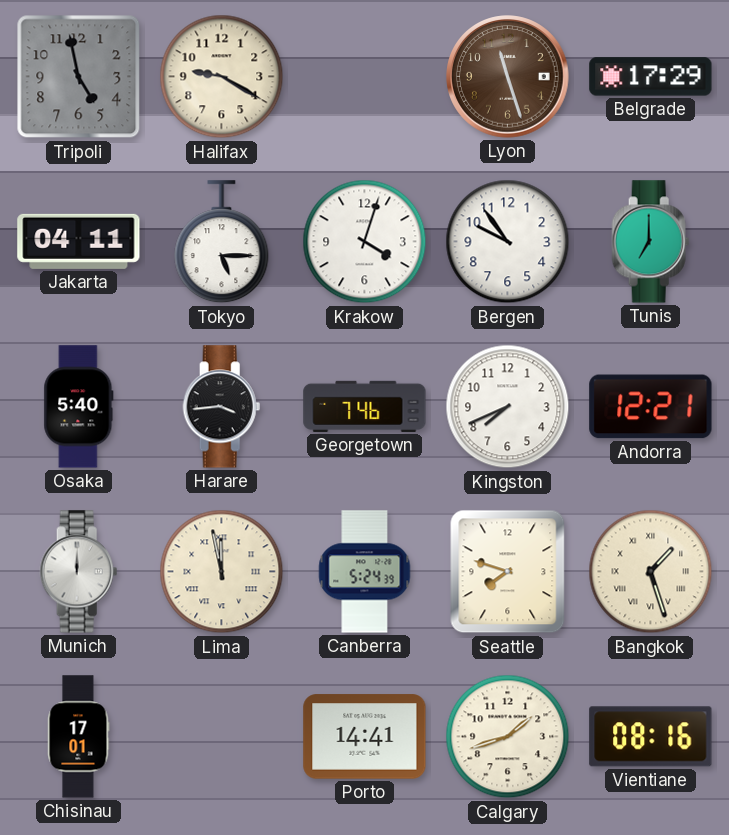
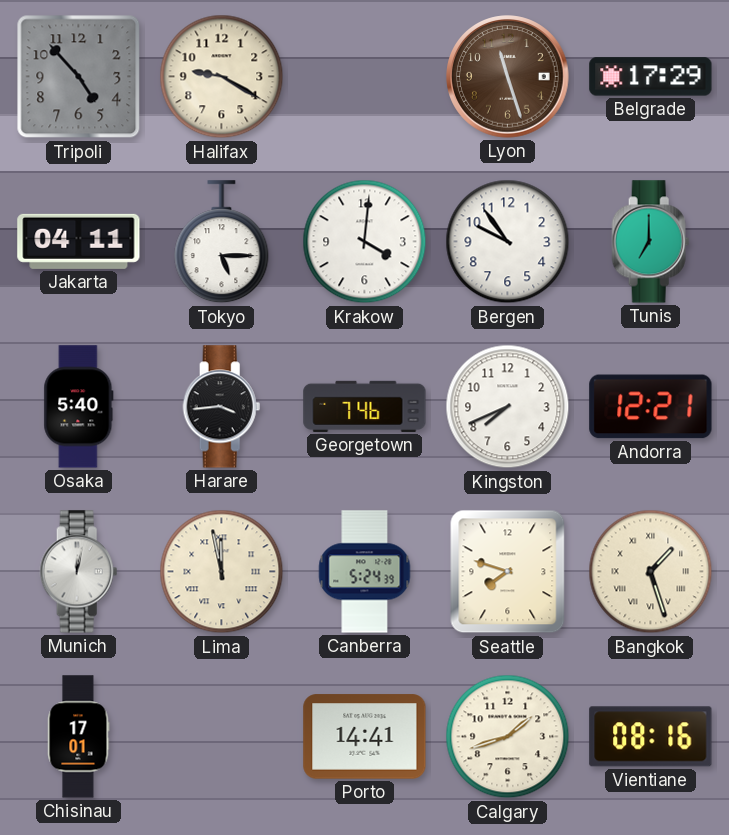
Tripoli: 4:58 -> 4:53
Krakow: 4:03 -> 4:01
Munich: 12:00 -> 12:02
